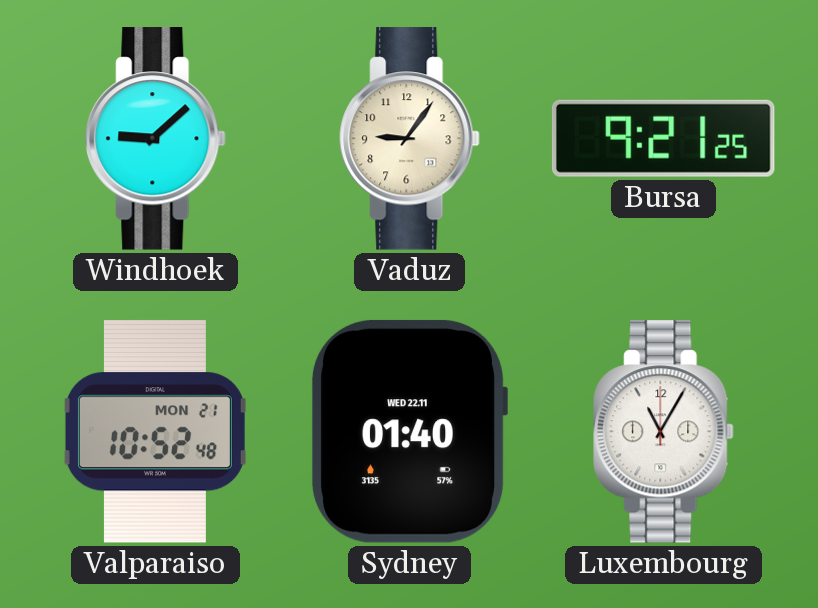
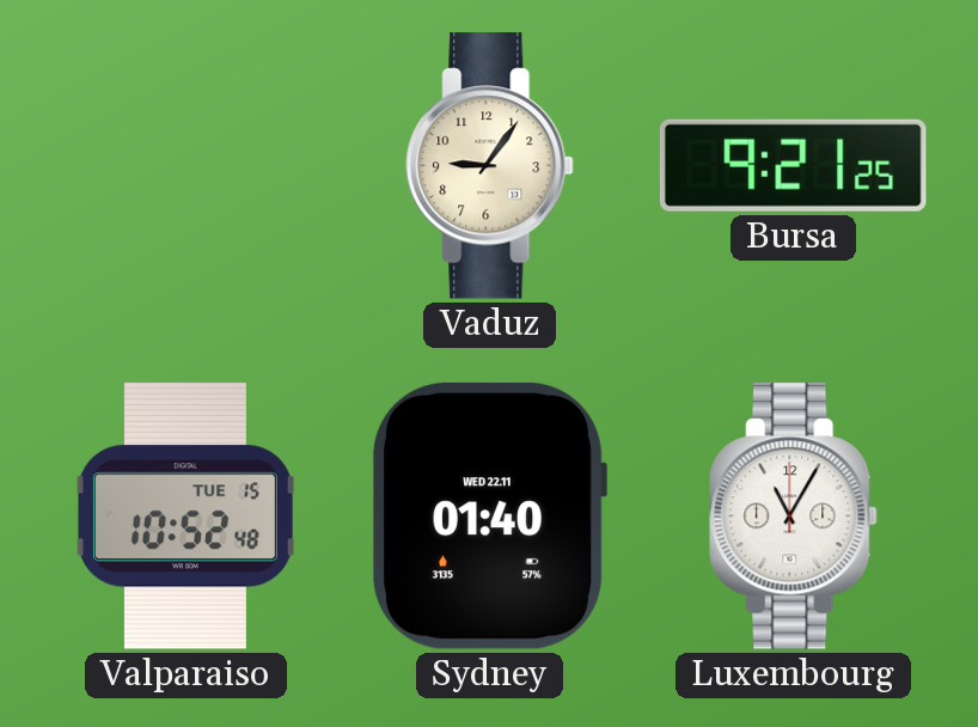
Windhoek: 9:08 -> none
Valparaiso date: MON 21 -> TUE 15
